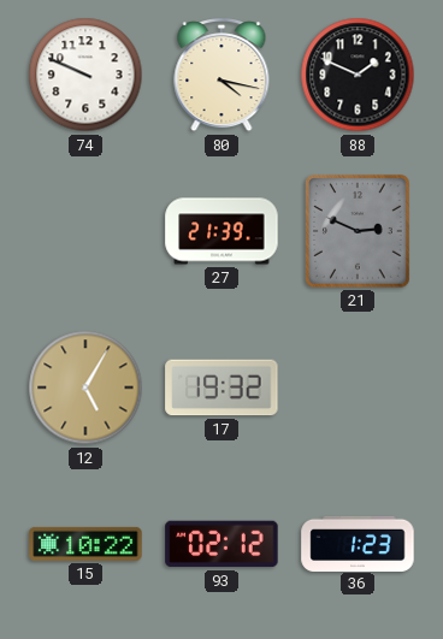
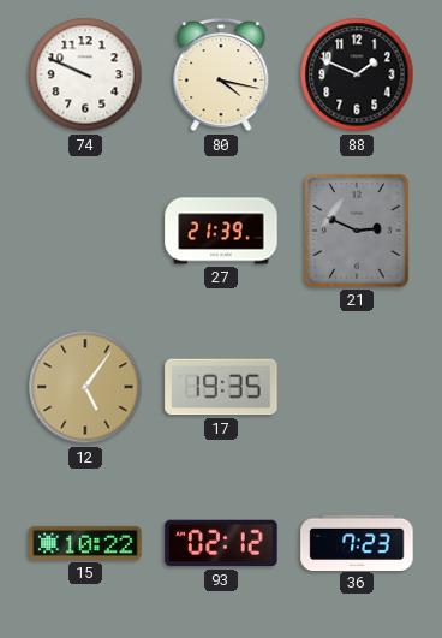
12: 5:05 -> 5:06
17: 19:32 -> 19:35
36: 1:23 -> 7:23
